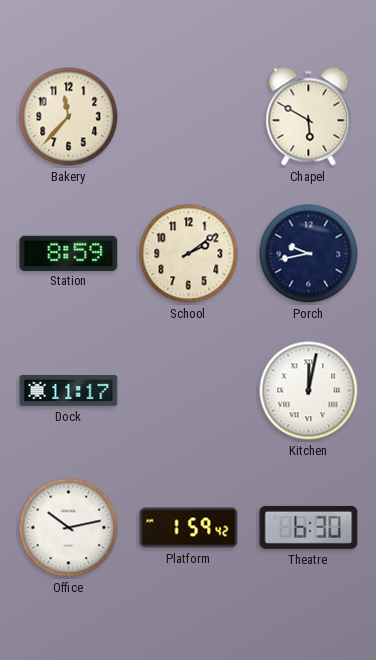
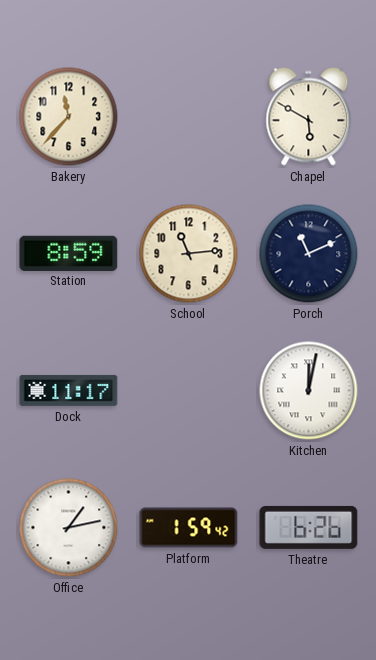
School: 2:09 -> 11:14
Porch: 9:43 -> 11:11
Office: 10:13 -> 1:13
Theatre: 6:30 -> 6:26
